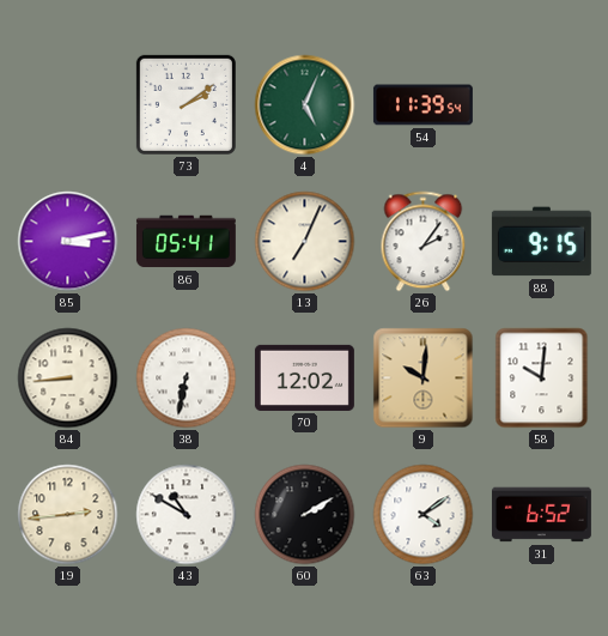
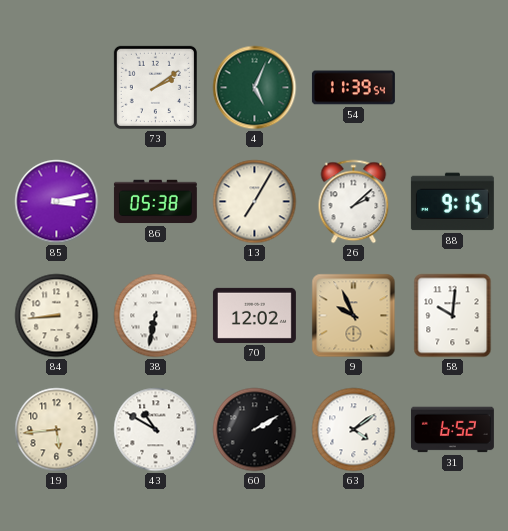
86: 05:41 -> 05:38
13: 7:04 -> 7:05
26: 2:06 -> 2:08
9: 10:01 -> 9:56
19: 2:44 -> 5:44
